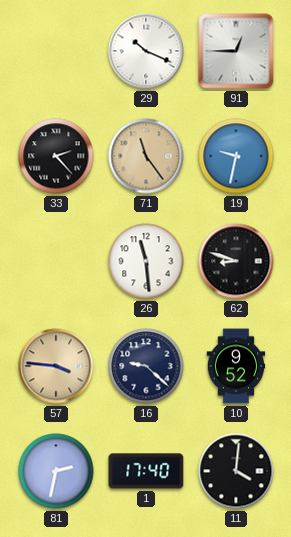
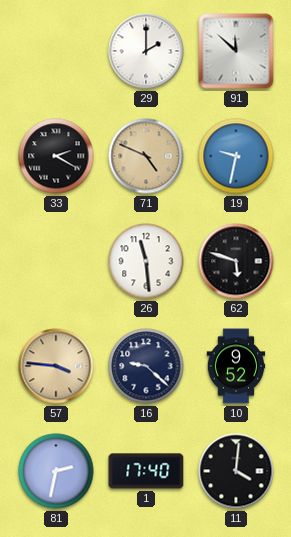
29: 10:19 -> 2:00
91: 12:45 -> 11:52
33: 2:23 -> 2:20
71: 11:24 -> 4:49
62: 8:48 -> 5:48
